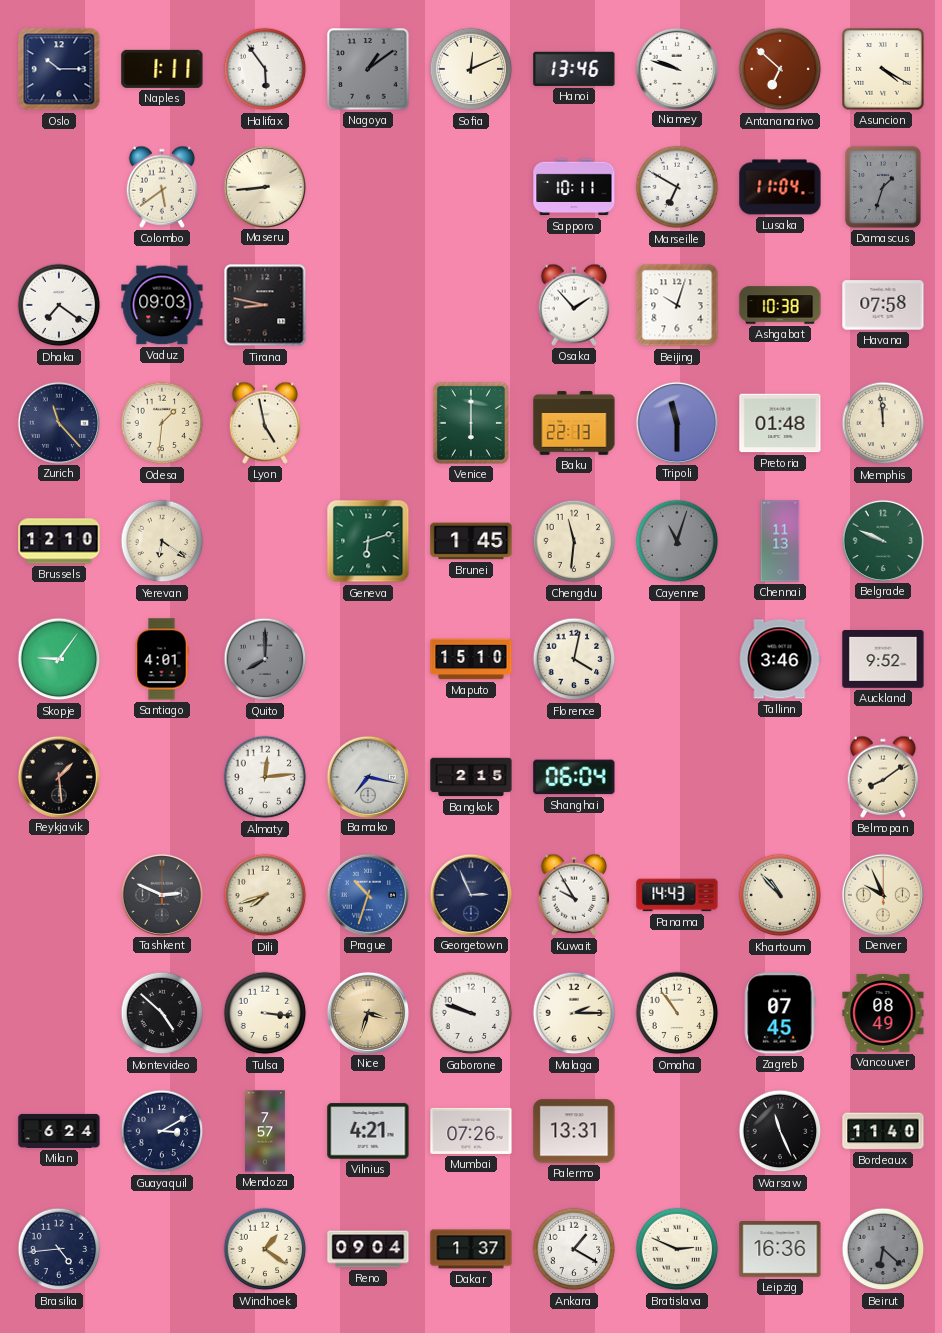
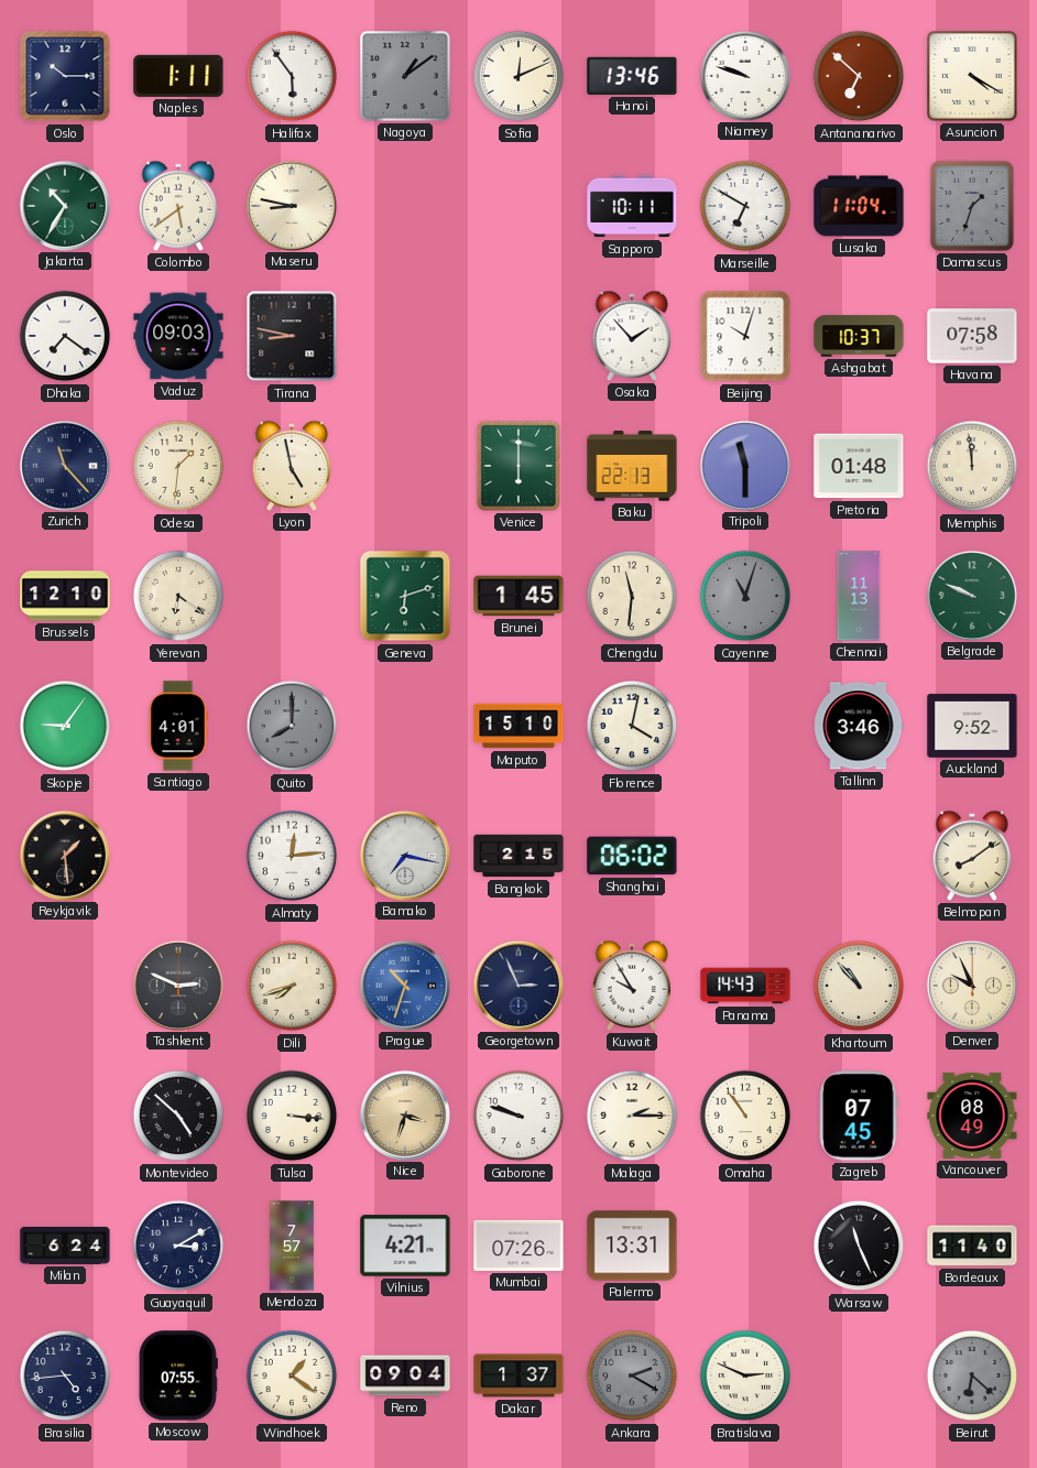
Jakarta: none -> 10:35
Maseru: 8:44 -> 8:47
Ashgabat: 10:38 -> 10:37
Shanghai: 06:04 -> 06:02
Moscow: none -> 07:55
Ankara: 1:20 -> 2:20
Ankara dial: white -> grey
Leipzig: 16:36 -> none
